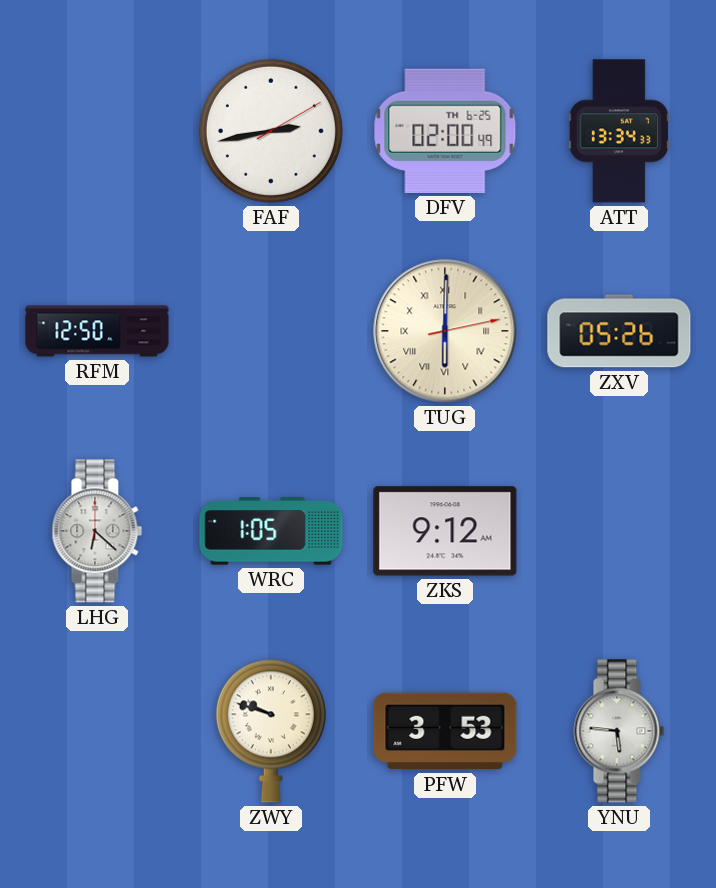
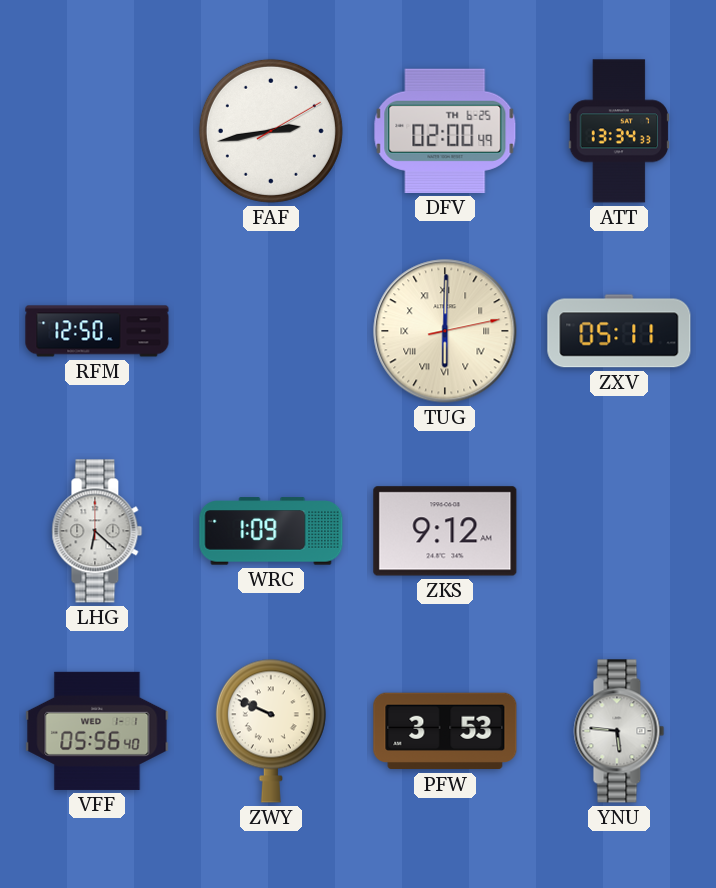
ZXV: 05:26 -> 05:11
WRC: 1:05 -> 1:09
VFF: none -> 05:56
ZWY: 9:48 -> 9:49
